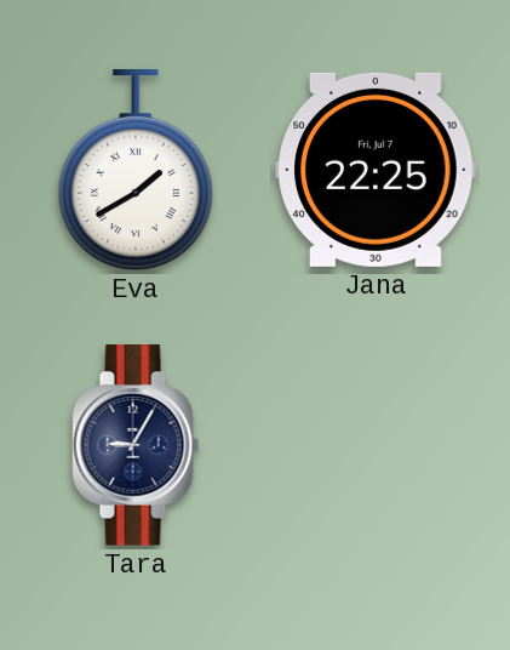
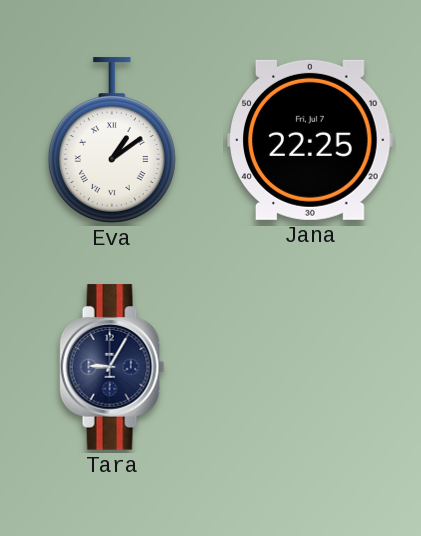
Eva: 1:40 -> 1:09
